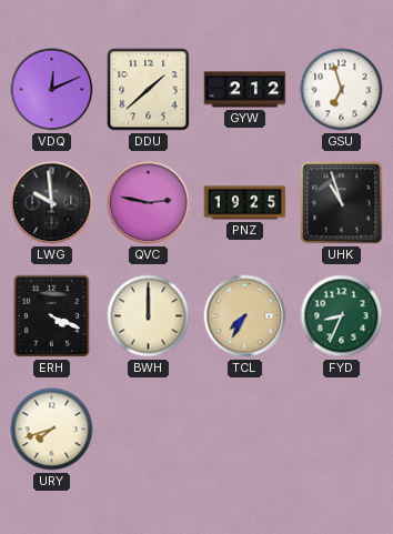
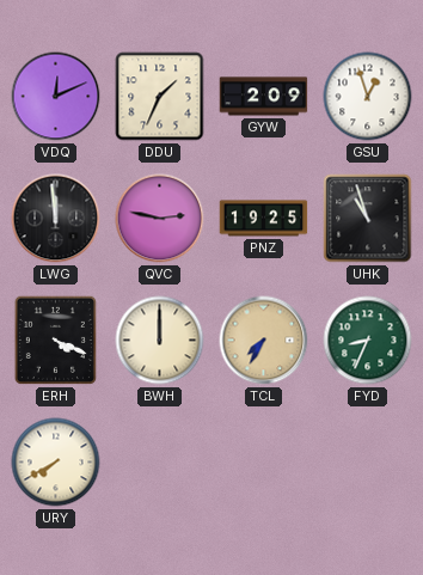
DDU: 1:38 -> 1:34
GYW: 2:12 -> 2:09
GSU: 6:57 -> 12:57
LWG: 9:59 -> 11:59
URY: 7:42 -> 7:40
